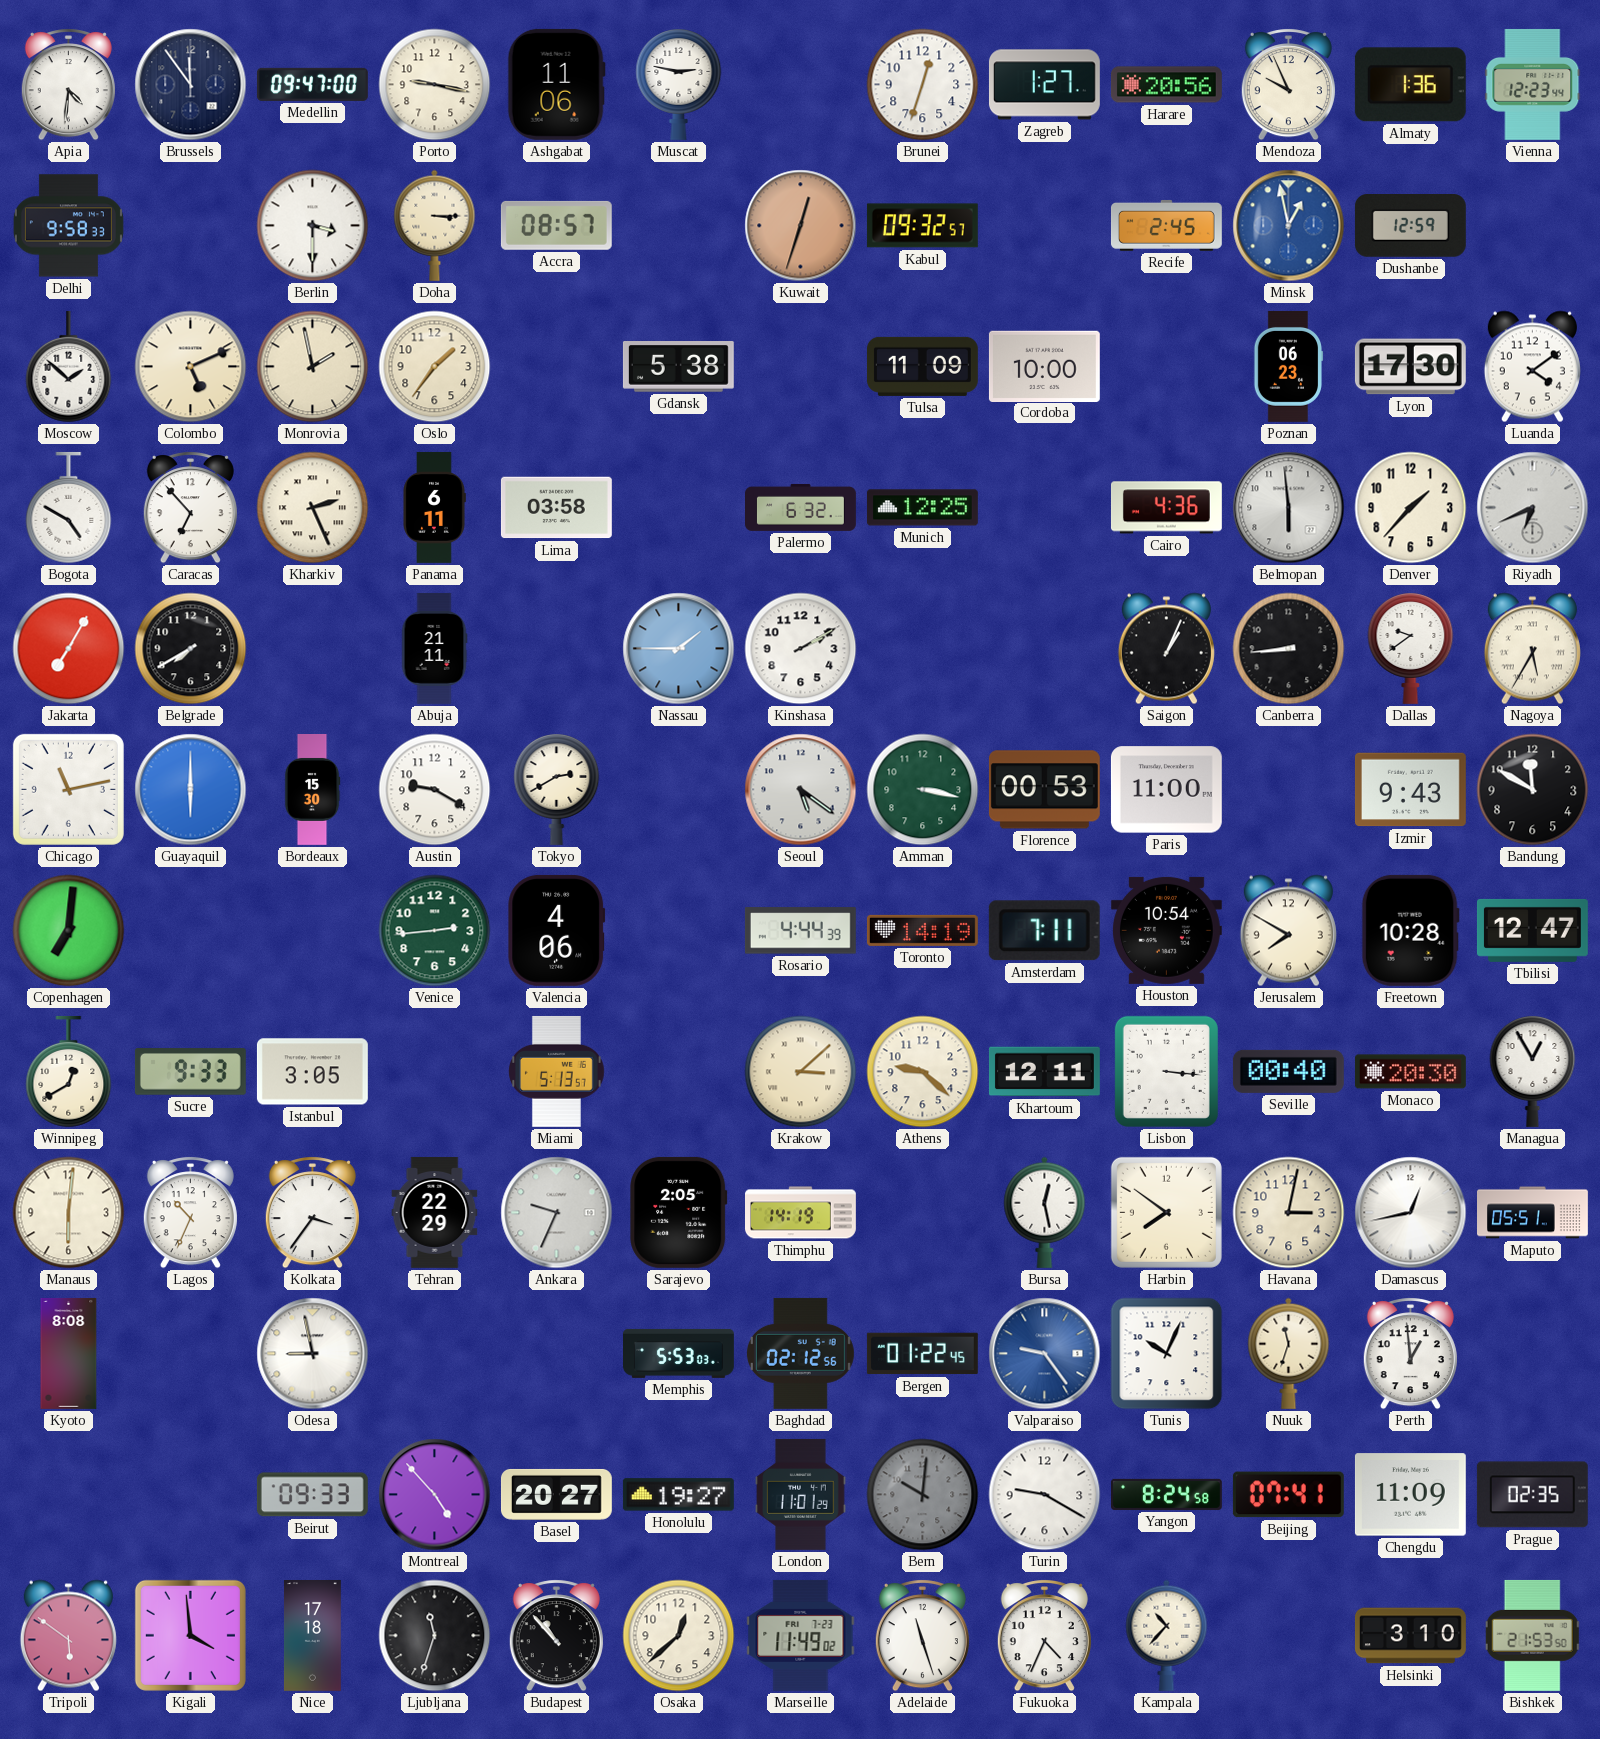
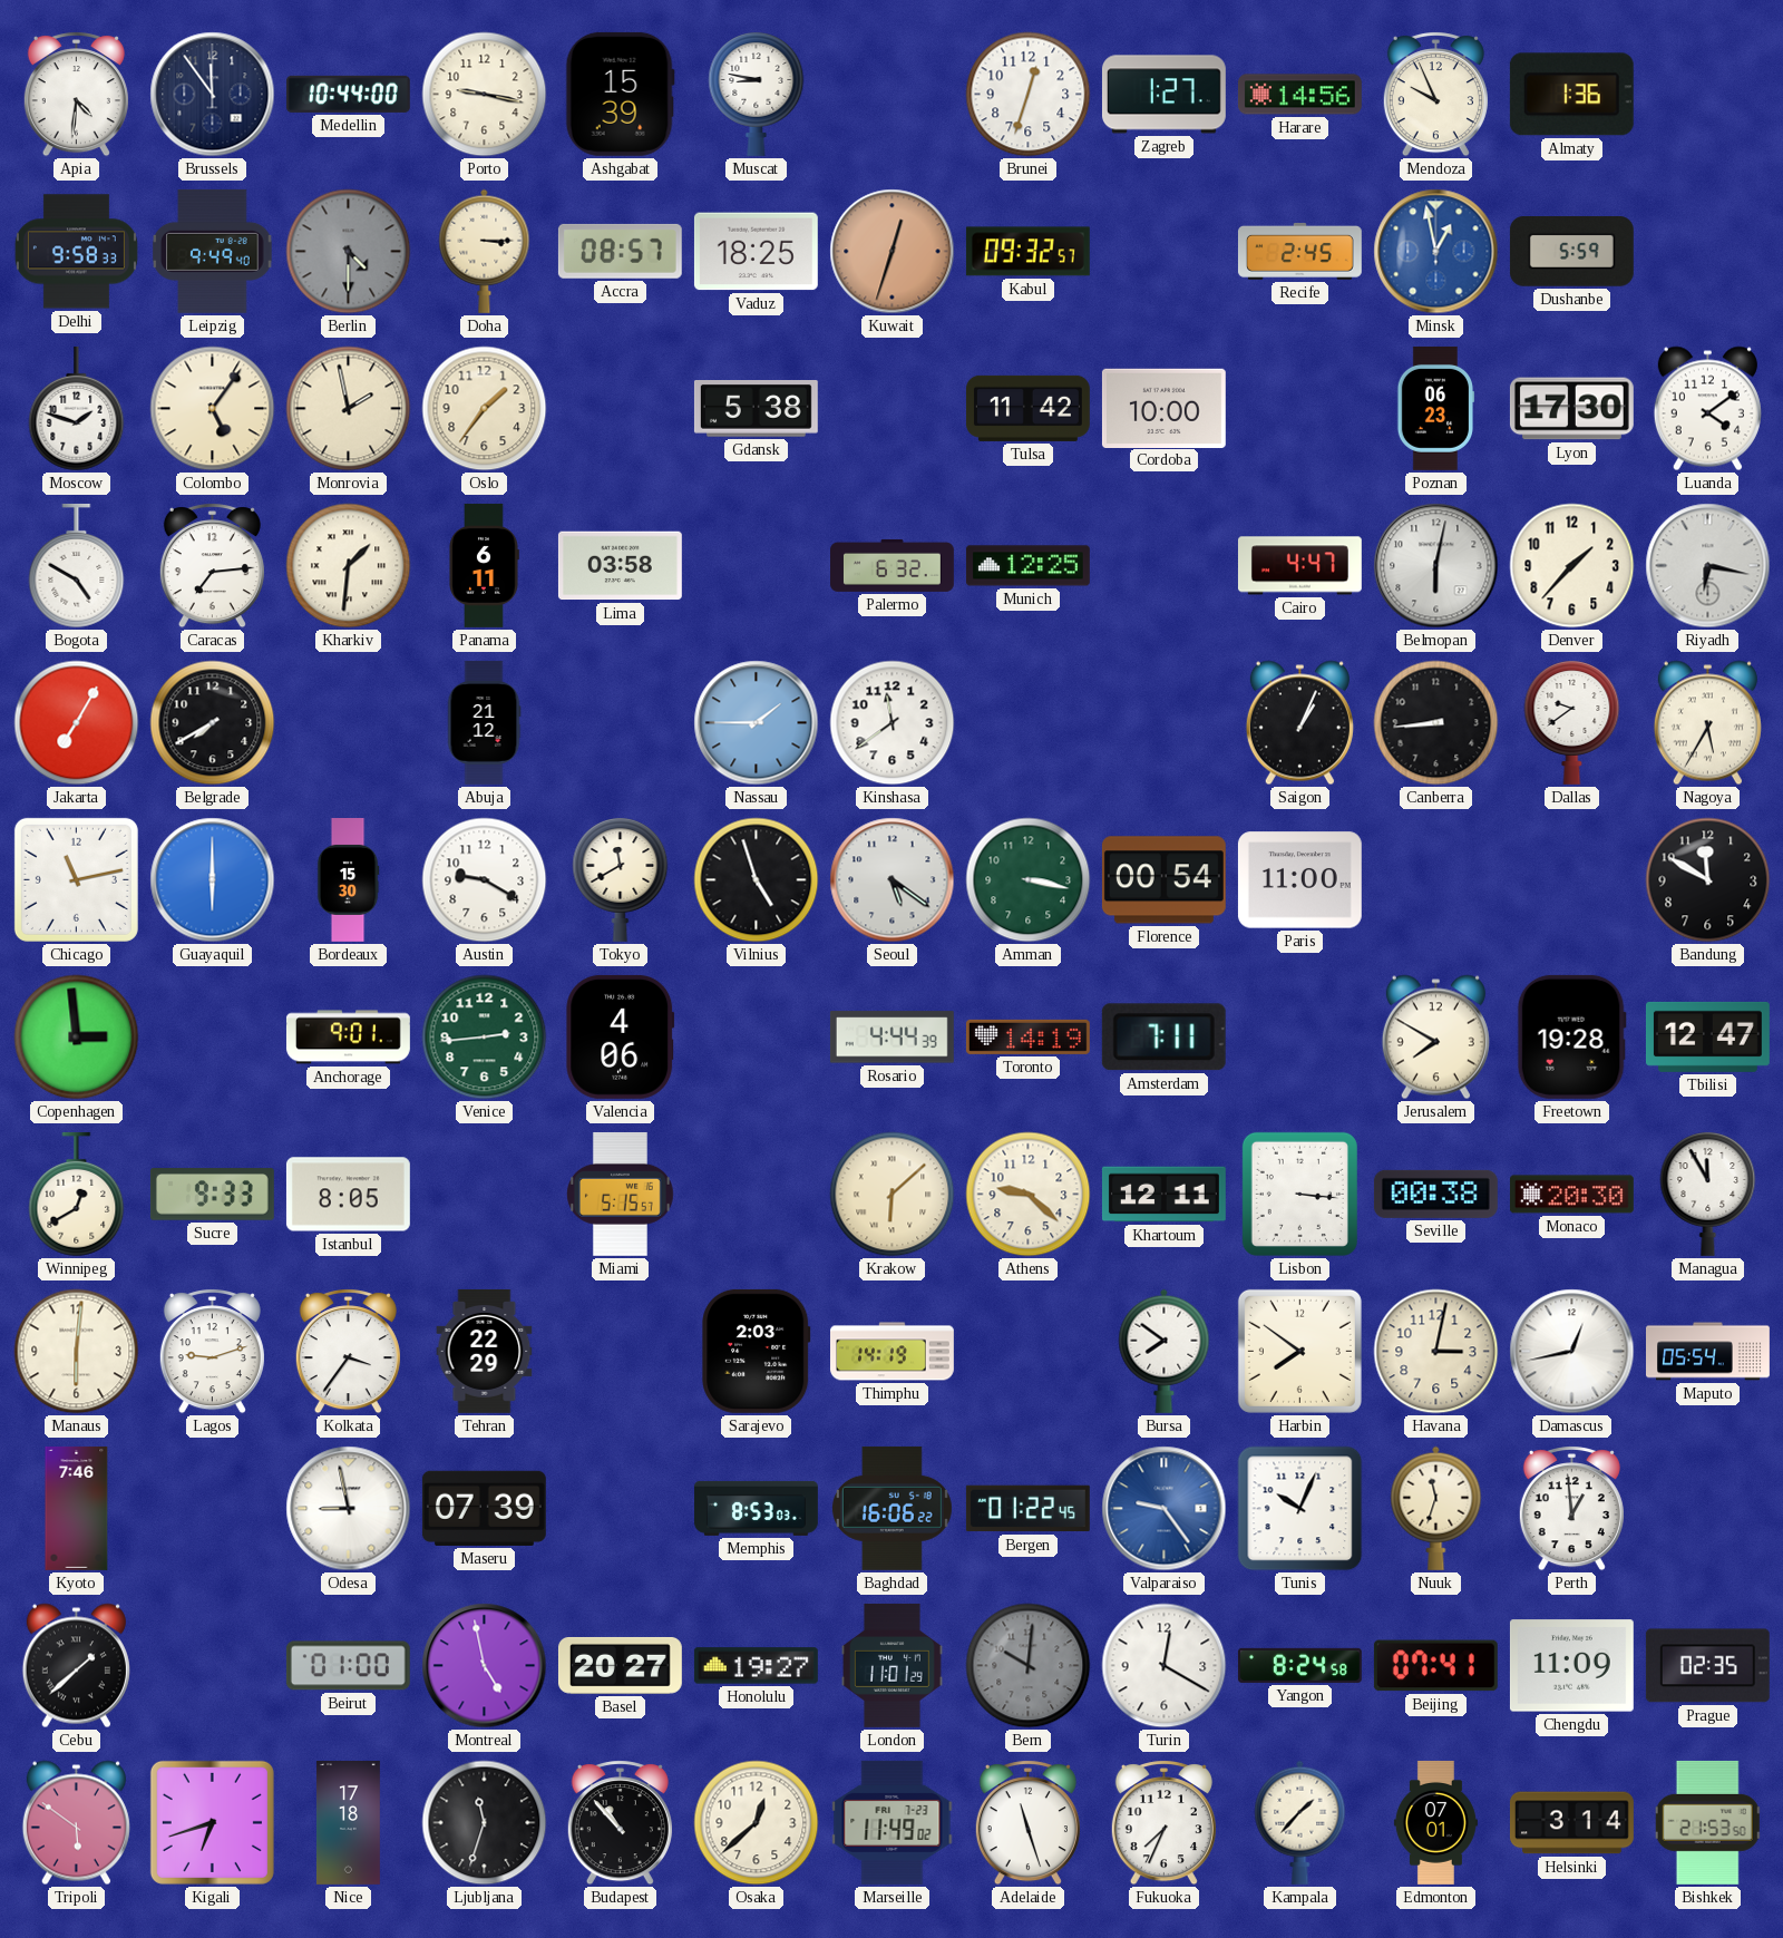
Medellin: 09:47 -> 10:44
Ashgabat: 11:06 -> 15:39
Muscat: 2:47 -> 8:47
Harare: 20:56 -> 14:56
Vienna: 12:23 -> none
Leipzig: none -> 9:49
Berlin: 3:30 -> 4:30
Berlin dial: white -> grey
Vaduz: none -> 18:25
Dushanbe: 12:59 -> 5:59
Moscow: 1:52 -> 1:48
Colombo: 5:11 -> 5:06
Tulsa: 11:09 -> 11:42
Caracas: 6:53 -> 7:14
Kharkiv: 2:26 -> 1:31
Cairo: 4:36 -> 4:47
Belmopan: 5:59 -> 6:02
Riyadh: 6:41 -> 6:17
Abuja: 21:11 -> 21:12
Kinshasa: 2:10 -> 11:39
Tokyo: 2:40 -> 11:40
Vilnius: none -> 4:57
Florence: 00:53 -> 00:54
Izmir: 9:43 -> none
Copenhagen: 7:01 -> 2:59
Anchorage: none -> 9:01
Houston: 10:54 -> none
Freetown: 10:28 -> 19:28
Istanbul: 3:05 -> 8:05
Miami: 5:13 -> 5:15
Krakow: 3:08 -> 6:08
Seville: 00:40 -> 00:38
Managua: 12:55 -> 11:55
Lagos: 10:34 -> 9:12
Ankara: 9:34 -> none
Sarajevo: 2:05 -> 2:03
Bursa: 12:28 -> 7:51
Maputo: 05:51 -> 05:54
Kyoto: 8:08 -> 7:46
Maseru: none -> 07:39
Memphis: 5:53 -> 8:53
Baghdad: 02:12 -> 16:06
Cebu: none -> 1:38
Beirut: 09:33 -> 01:00
Montreal: 4:53 -> 4:58
Turin: 9:20 -> 12:20
Kigali: 3:59 -> 6:42
Fukuoka: 4:34 -> 7:34
Kampala: 10:37 -> 1:37
Edmonton: none -> 07:01
Helsinki: 3:10 -> 3:14
